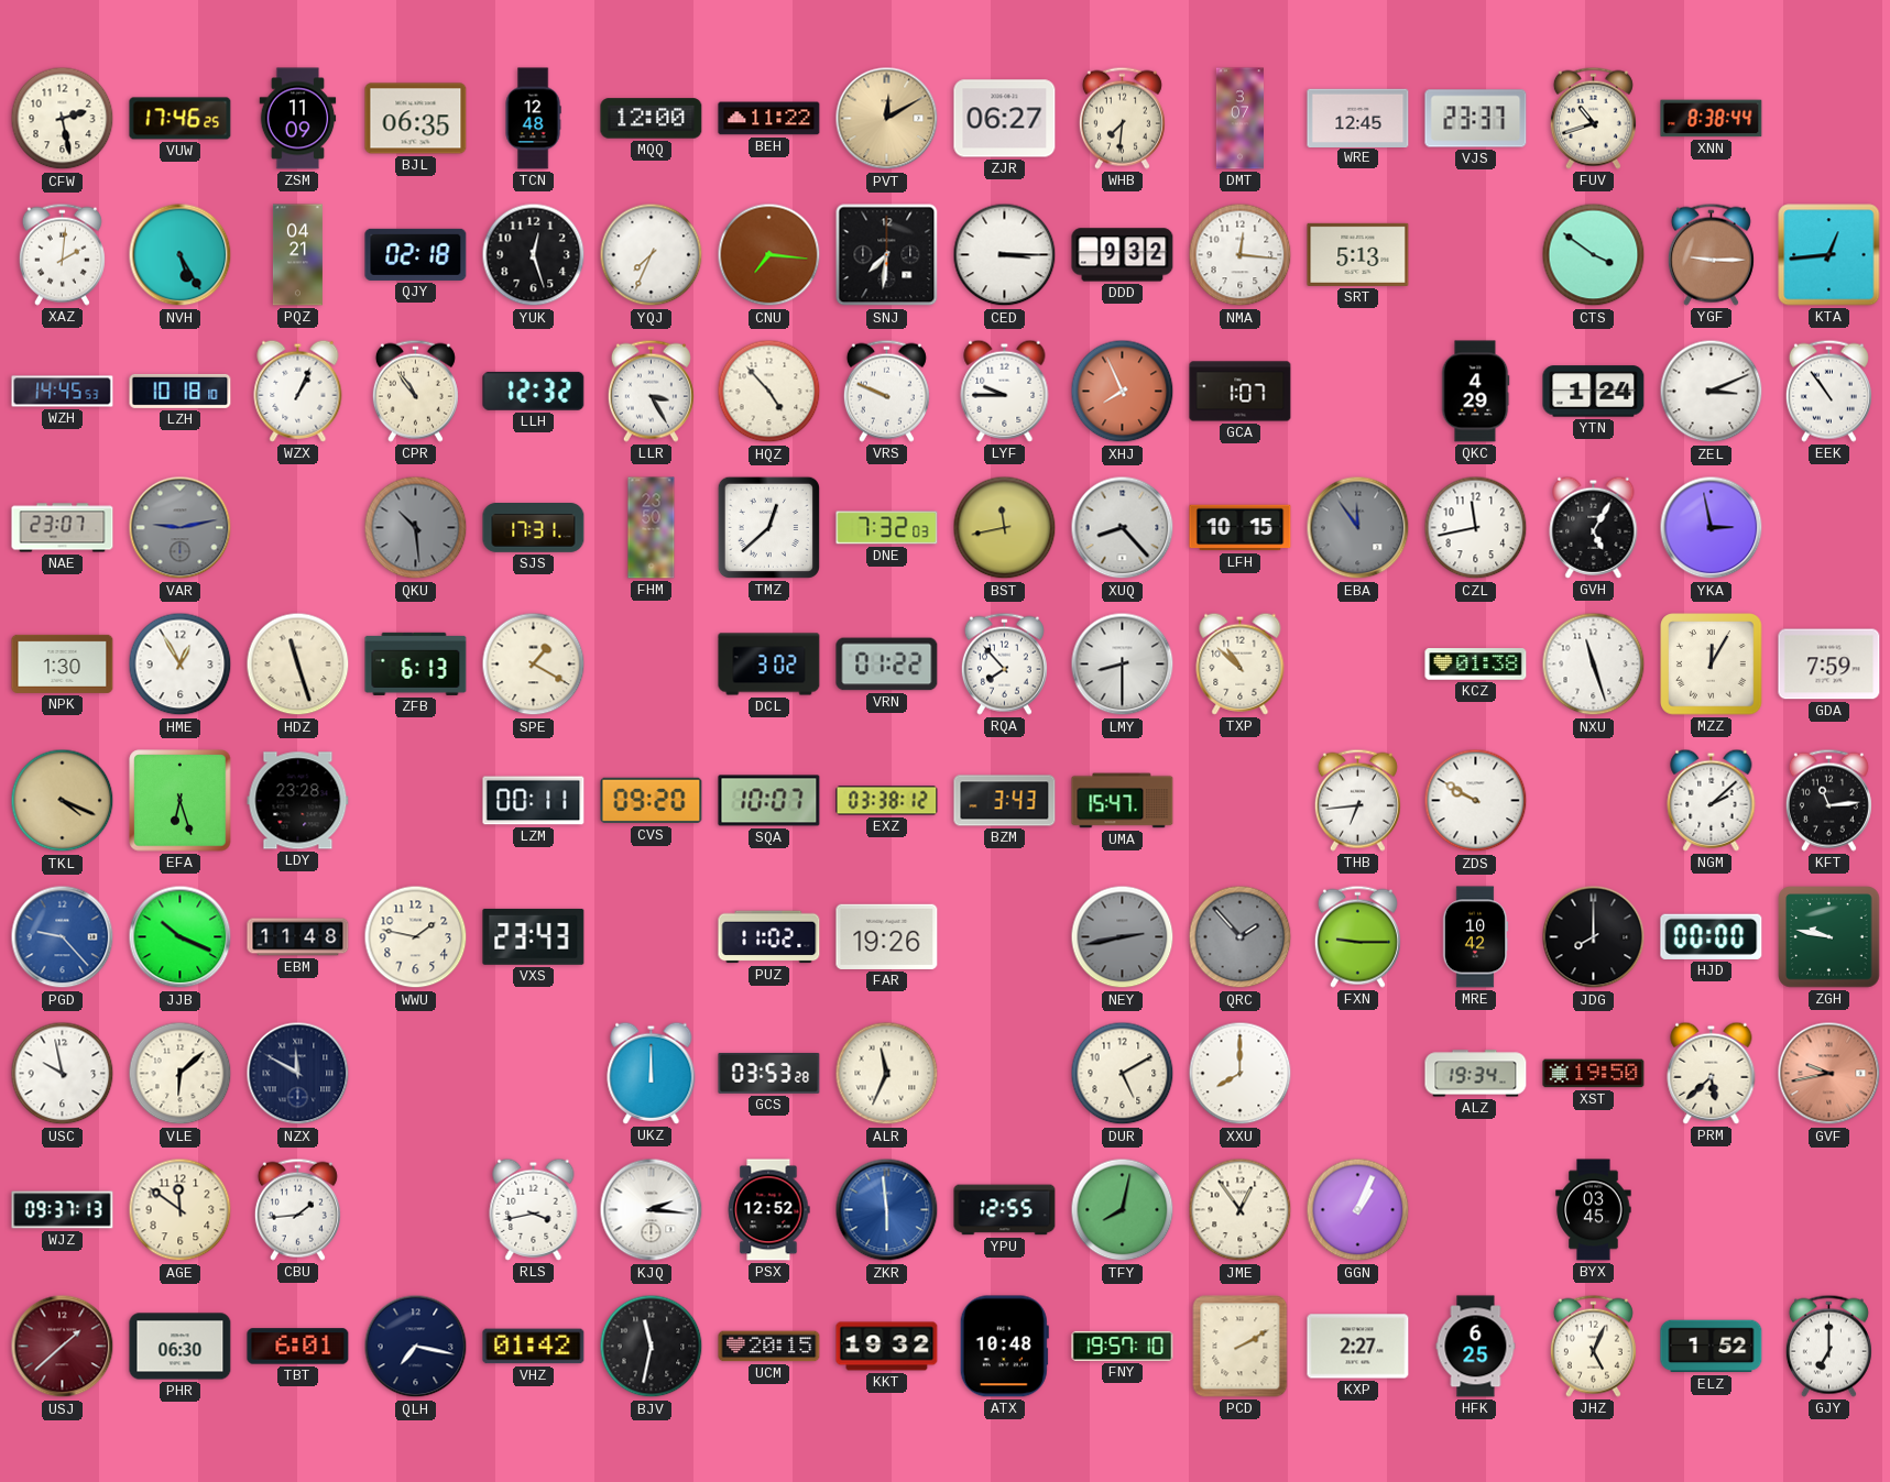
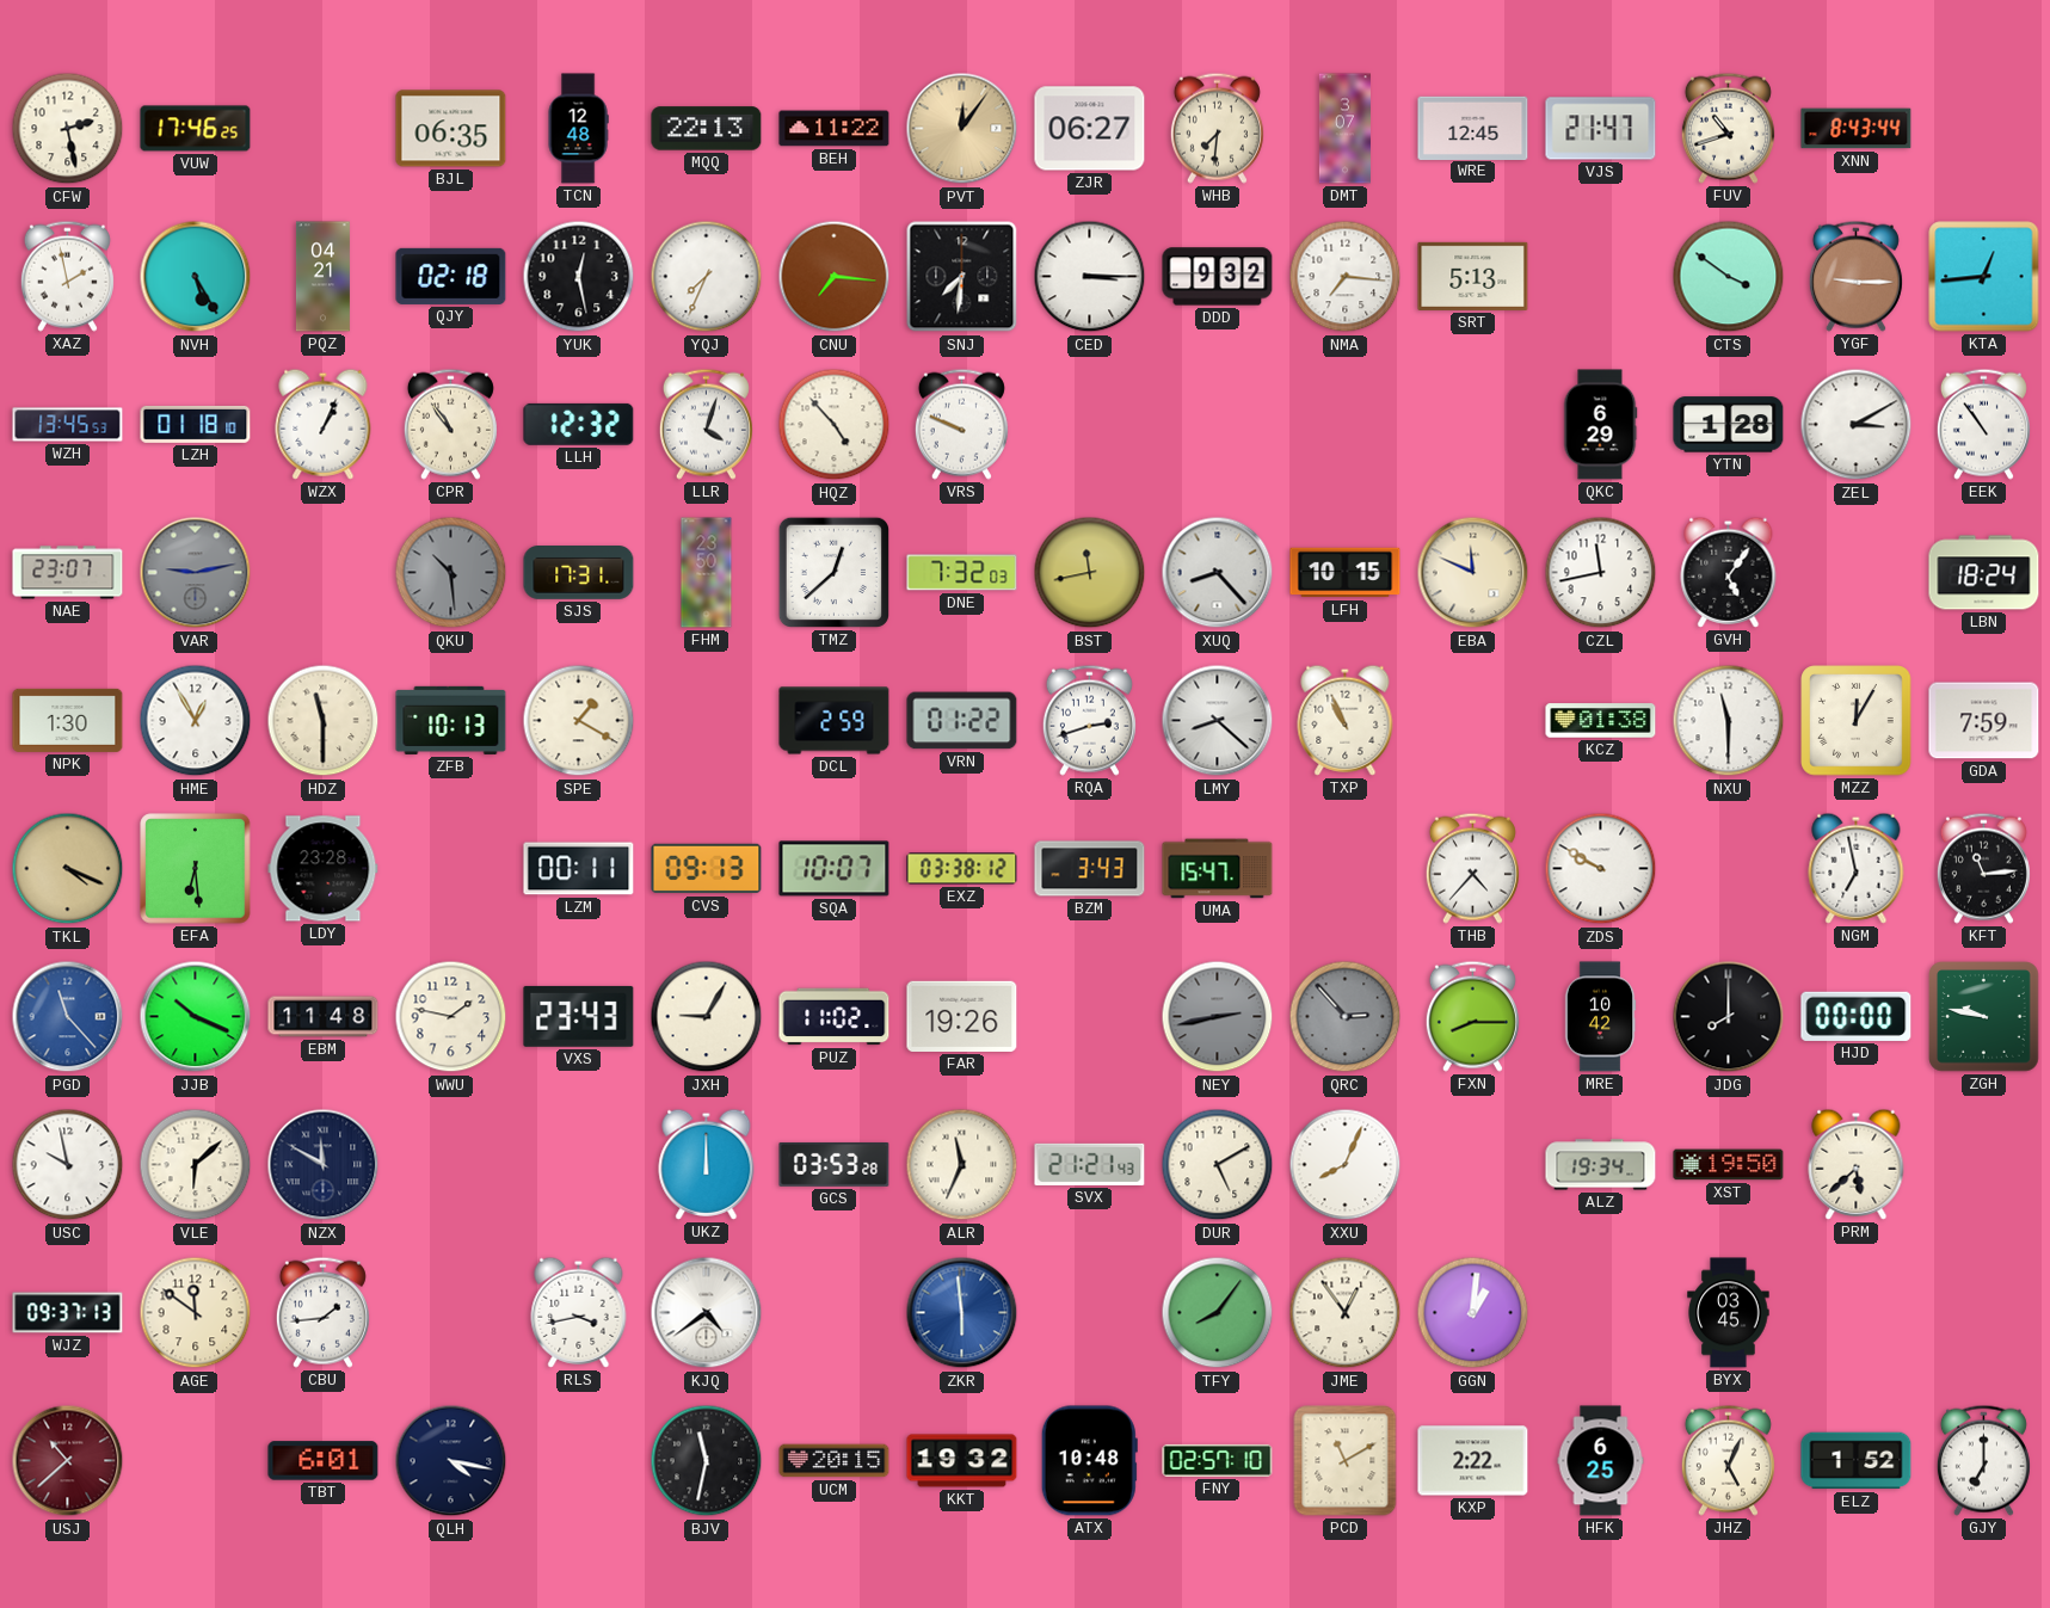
ZSM: 11:09 -> none
MQQ: 12:00 -> 22:13
PVT: 12:10 -> 12:06
VJS: 23:37 -> 21:47
XNN: 8:38 -> 8:43
XAZ: 2:01 -> 1:58
YUK: 12:27 -> 12:28
NMA: 12:16 -> 7:16
WZH: 14:45 -> 13:45
LZH: 10:18 -> 01:18
LLR: 3:25 -> 4:03
LYF: 9:45 -> none
XHJ: 7:56 -> none
GCA: 1:07 -> none
QKC: 4:29 -> 6:29
YTN: 1:24 -> 1:28
ZEL: 3:11 -> 3:10
EBA: 11:54 -> 11:49
EBA dial: grey -> cream
GVH: 5:05 -> 5:06
YKA: 2:58 -> none
LBN: none -> 18:24
HDZ: 11:27 -> 11:30
ZFB: 6:13 -> 10:13
DCL: 3:02 -> 2:59
RQA: 7:53 -> 2:42
LMY: 8:30 -> 8:22
TXP: 10:52 -> 10:56
NXU: 11:27 -> 11:30
EFA: 6:27 -> 6:29
CVS: 09:20 -> 09:13
THB: 6:44 -> 4:37
NGM: 2:08 -> 6:58
PGD: 9:23 -> 11:23
JXH: none -> 9:05
QRC: 1:53 -> 2:53
FXN: 9:15 -> 8:15
SVX: none -> 21:21
XXU: 8:00 -> 8:04
GVF: 9:43 -> none
KJQ: 2:16 -> 4:39
PSX: 12:52 -> none
YPU: 12:55 -> none
TFY: 8:02 -> 8:06
GGN: 1:04 -> 1:01
USJ: 1:38 -> 10:38
PHR: 06:30 -> none
QLH: 7:17 -> 4:17
VHZ: 01:42 -> none
FNY: 19:57 -> 02:57
PCD: 2:10 -> 11:10
KXP: 2:27 -> 2:22
